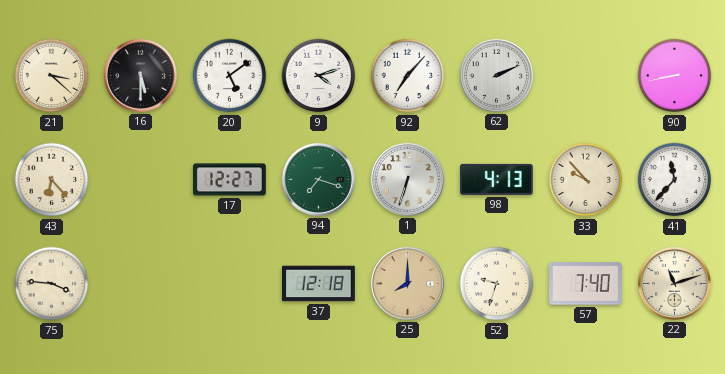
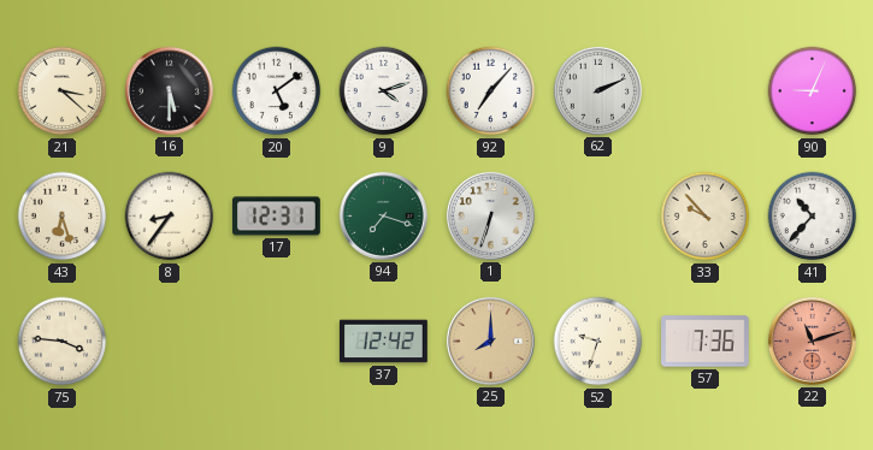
90: 8:43 -> 9:04
43: 6:23 -> 6:27
8: none -> 8:36
17: 12:27 -> 12:31
98: 4:13 -> none
41: 11:37 -> 10:37
37: 12:18 -> 12:42
57: 7:40 -> 7:36
22 dial: cream -> salmon
